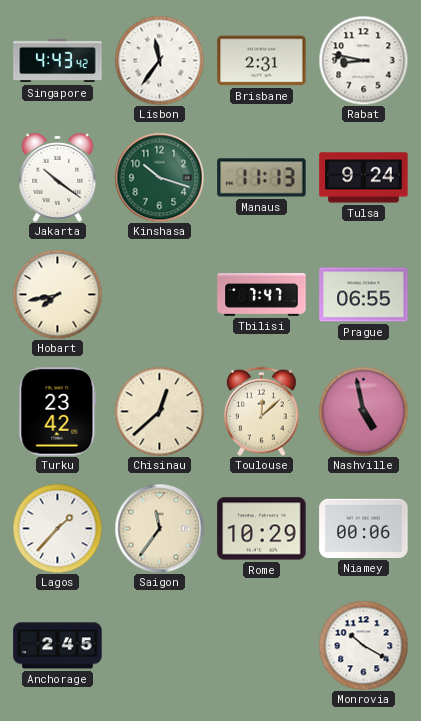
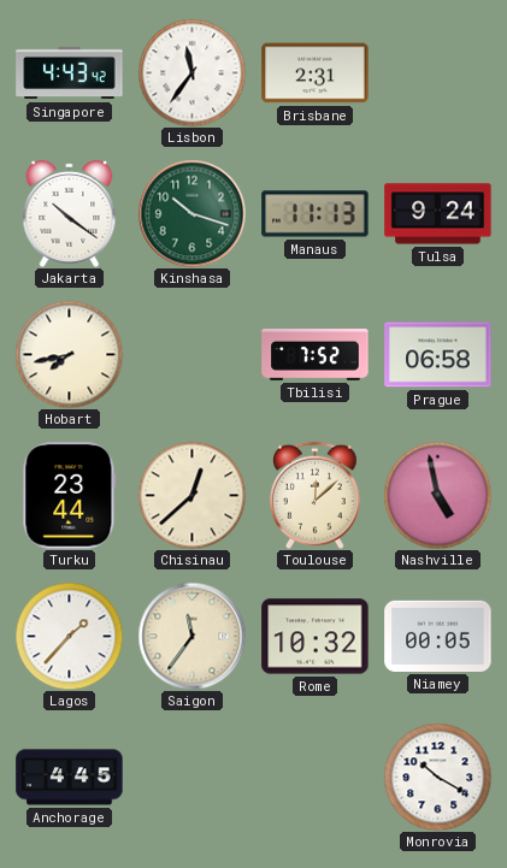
Rabat: 8:47 -> none
Tbilisi: 7:47 -> 7:52
Prague: 06:55 -> 06:58
Turku: 23:42 -> 23:44
Rome: 10:29 -> 10:32
Niamey: 00:06 -> 00:05
Anchorage: 2:45 -> 4:45
